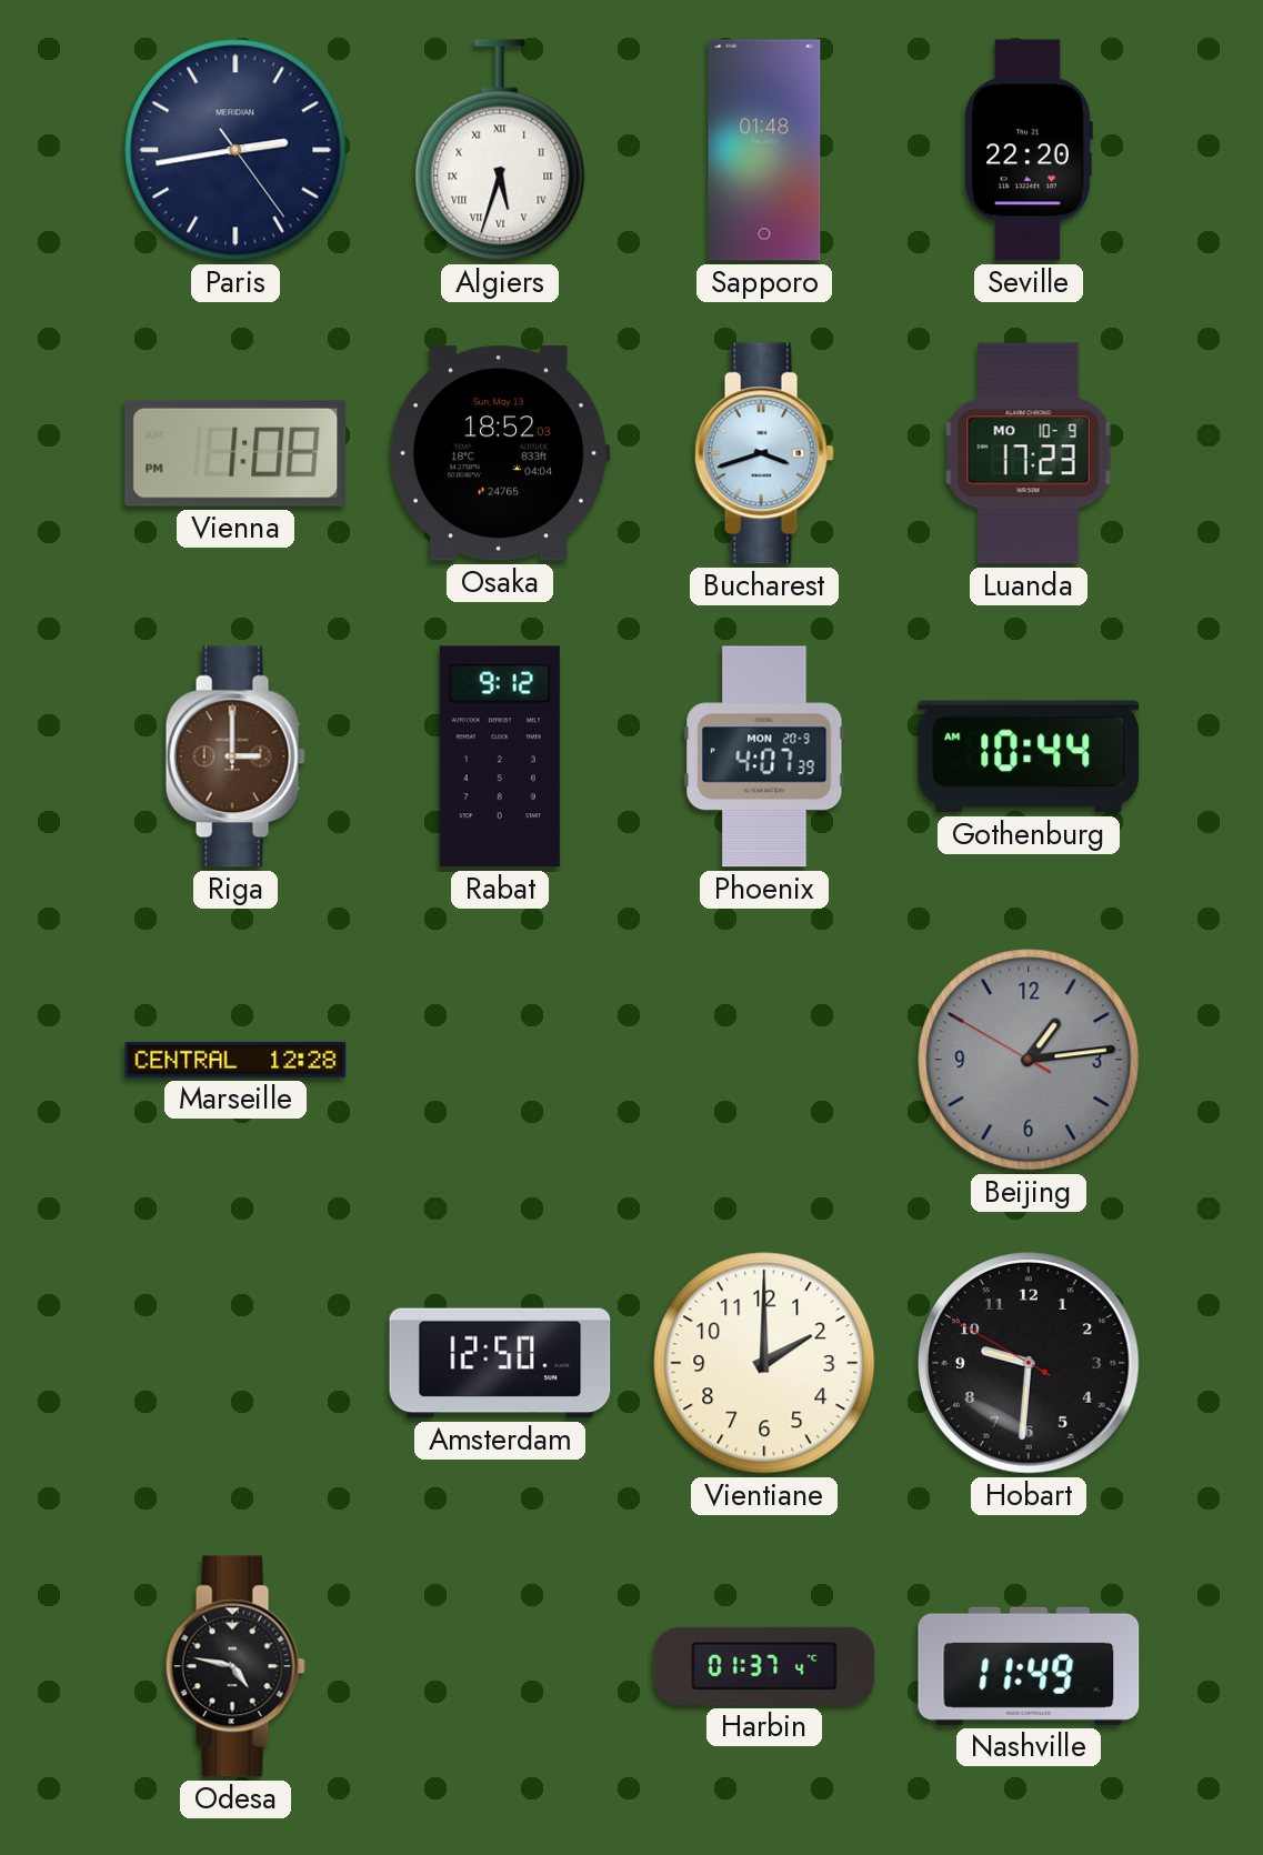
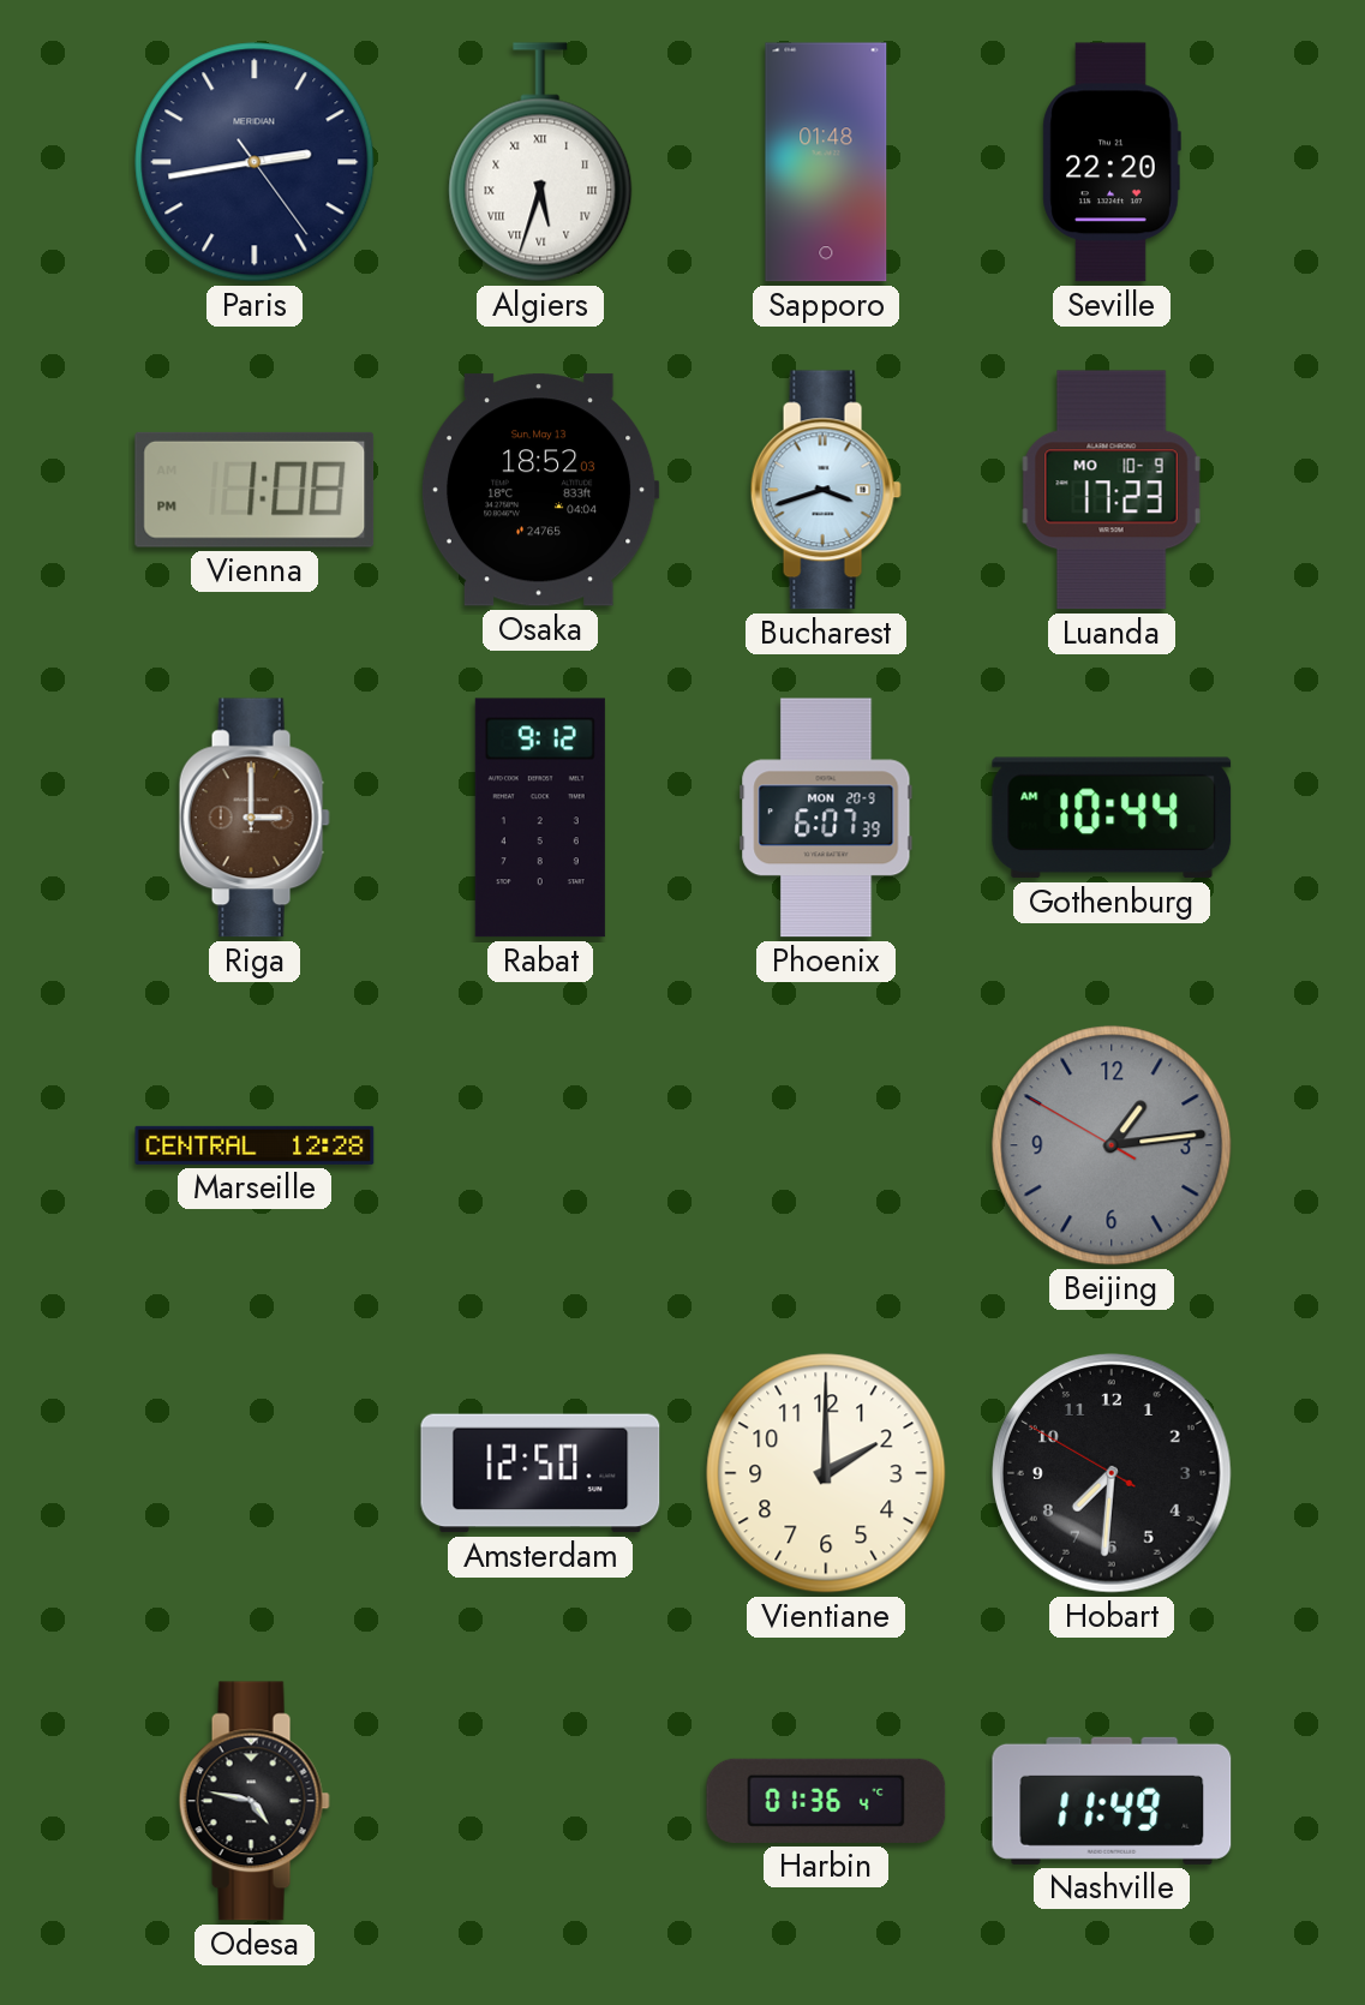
Phoenix: 4:07 -> 6:07
Hobart: 9:30 -> 7:30
Harbin: 01:37 -> 01:36
